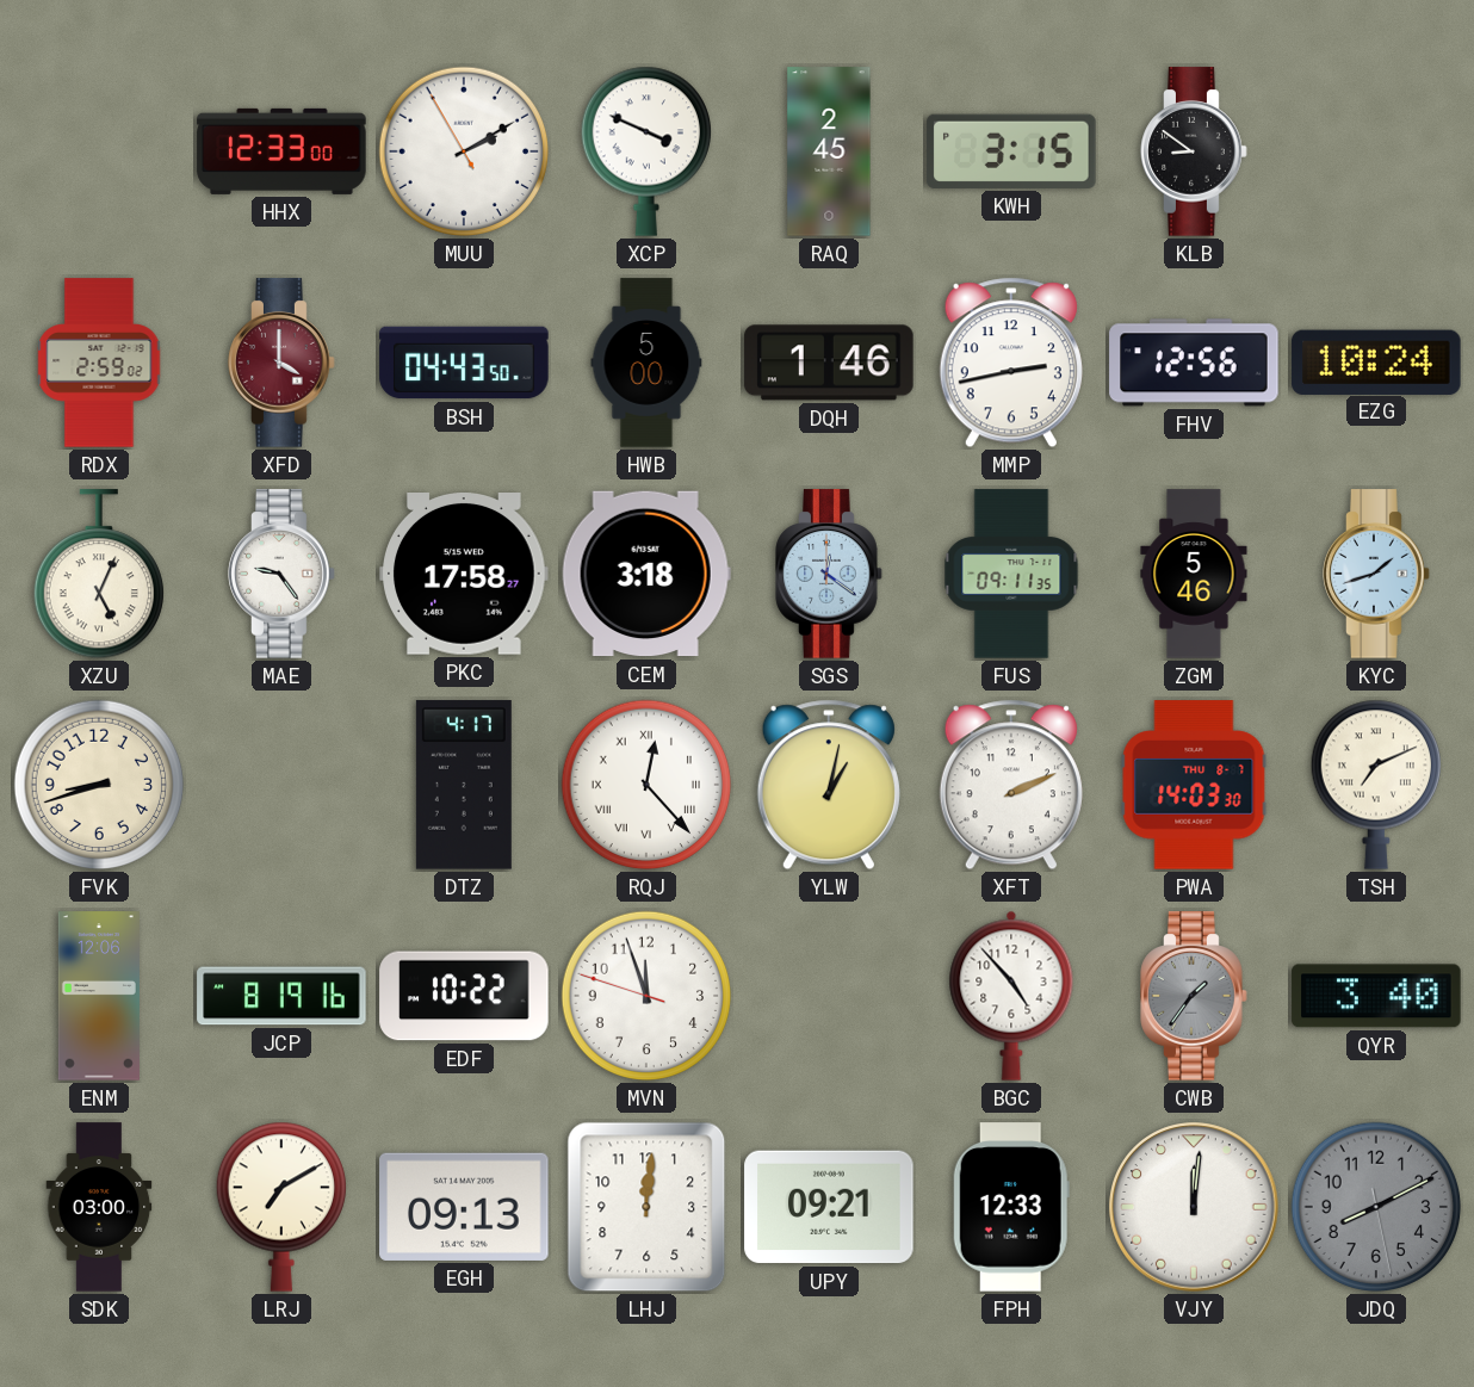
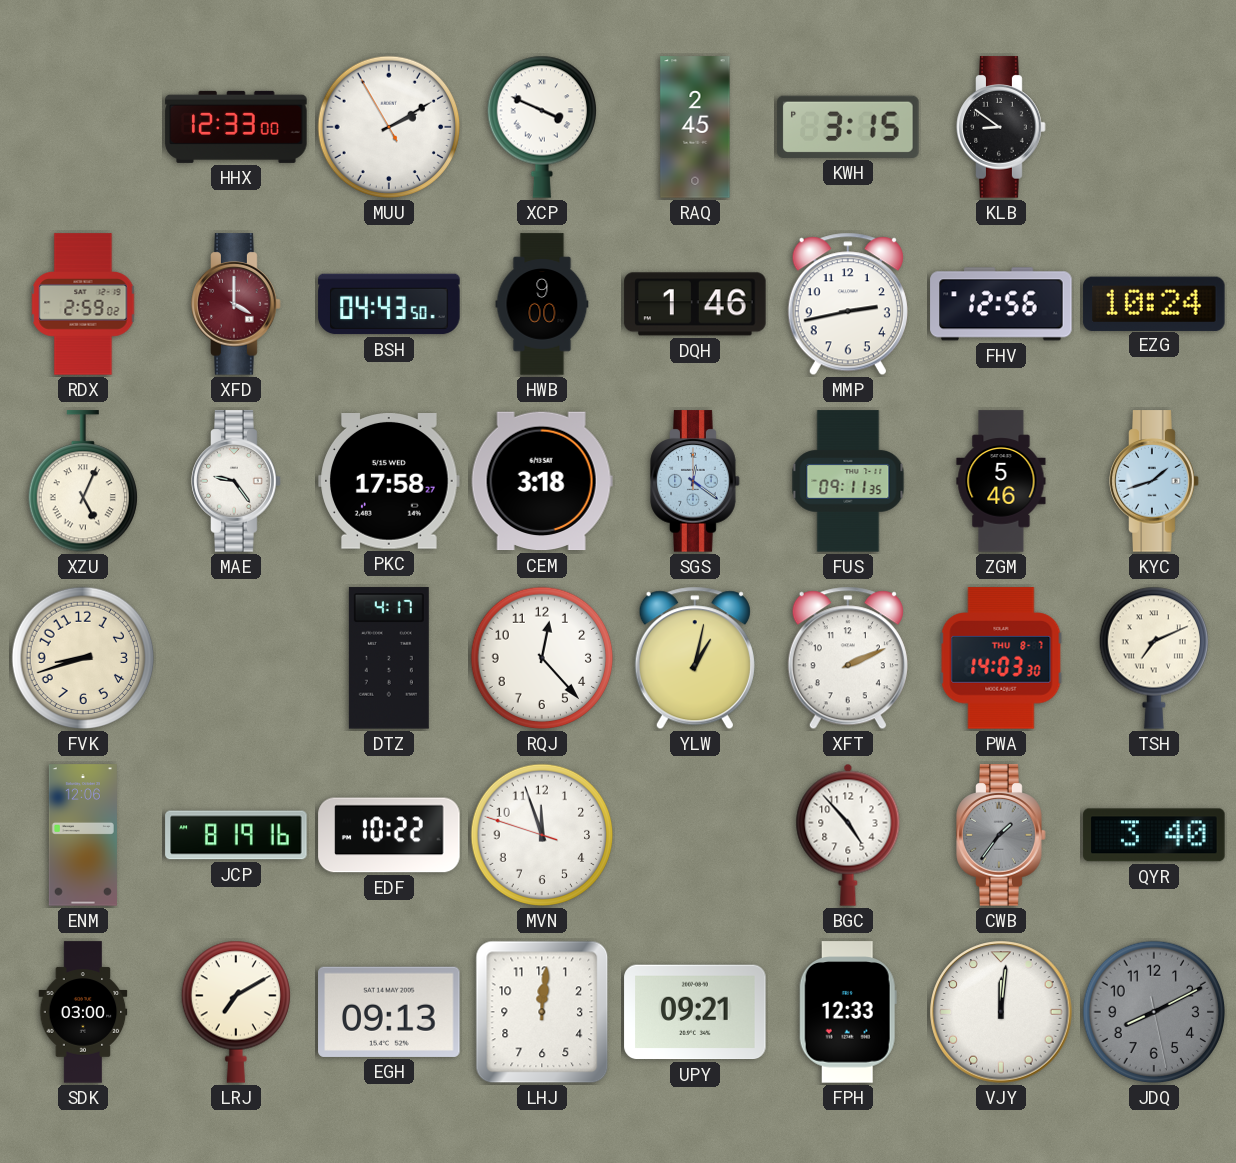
HWB: 5:00 -> 9:00
RQJ numerals: Roman -> Arabic
